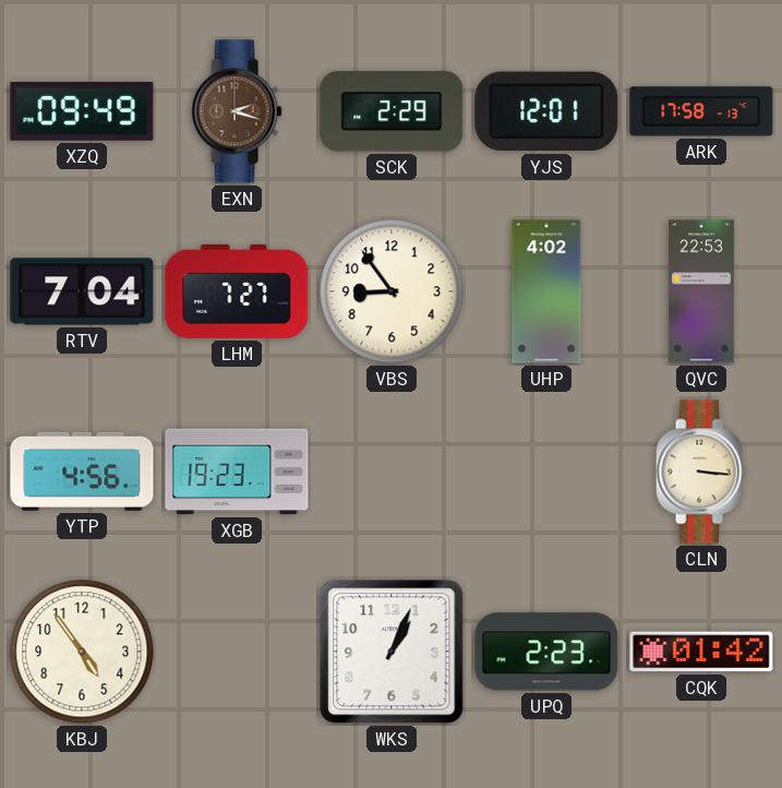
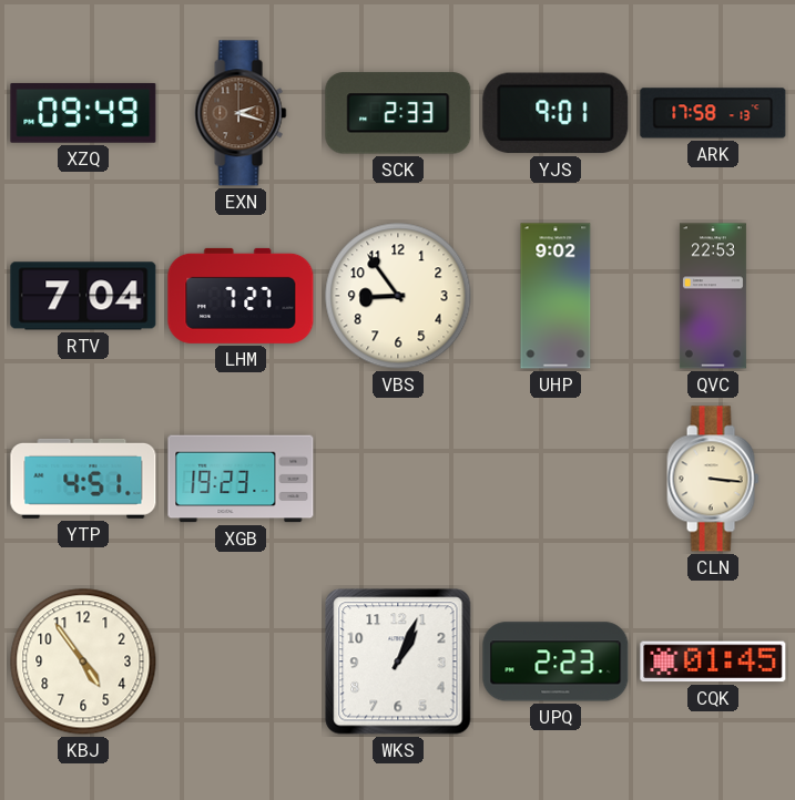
SCK: 2:29 -> 2:33
YJS: 12:01 -> 9:01
UHP: 4:02 -> 9:02
YTP: 4:56 -> 4:51
CQK: 01:42 -> 01:45
